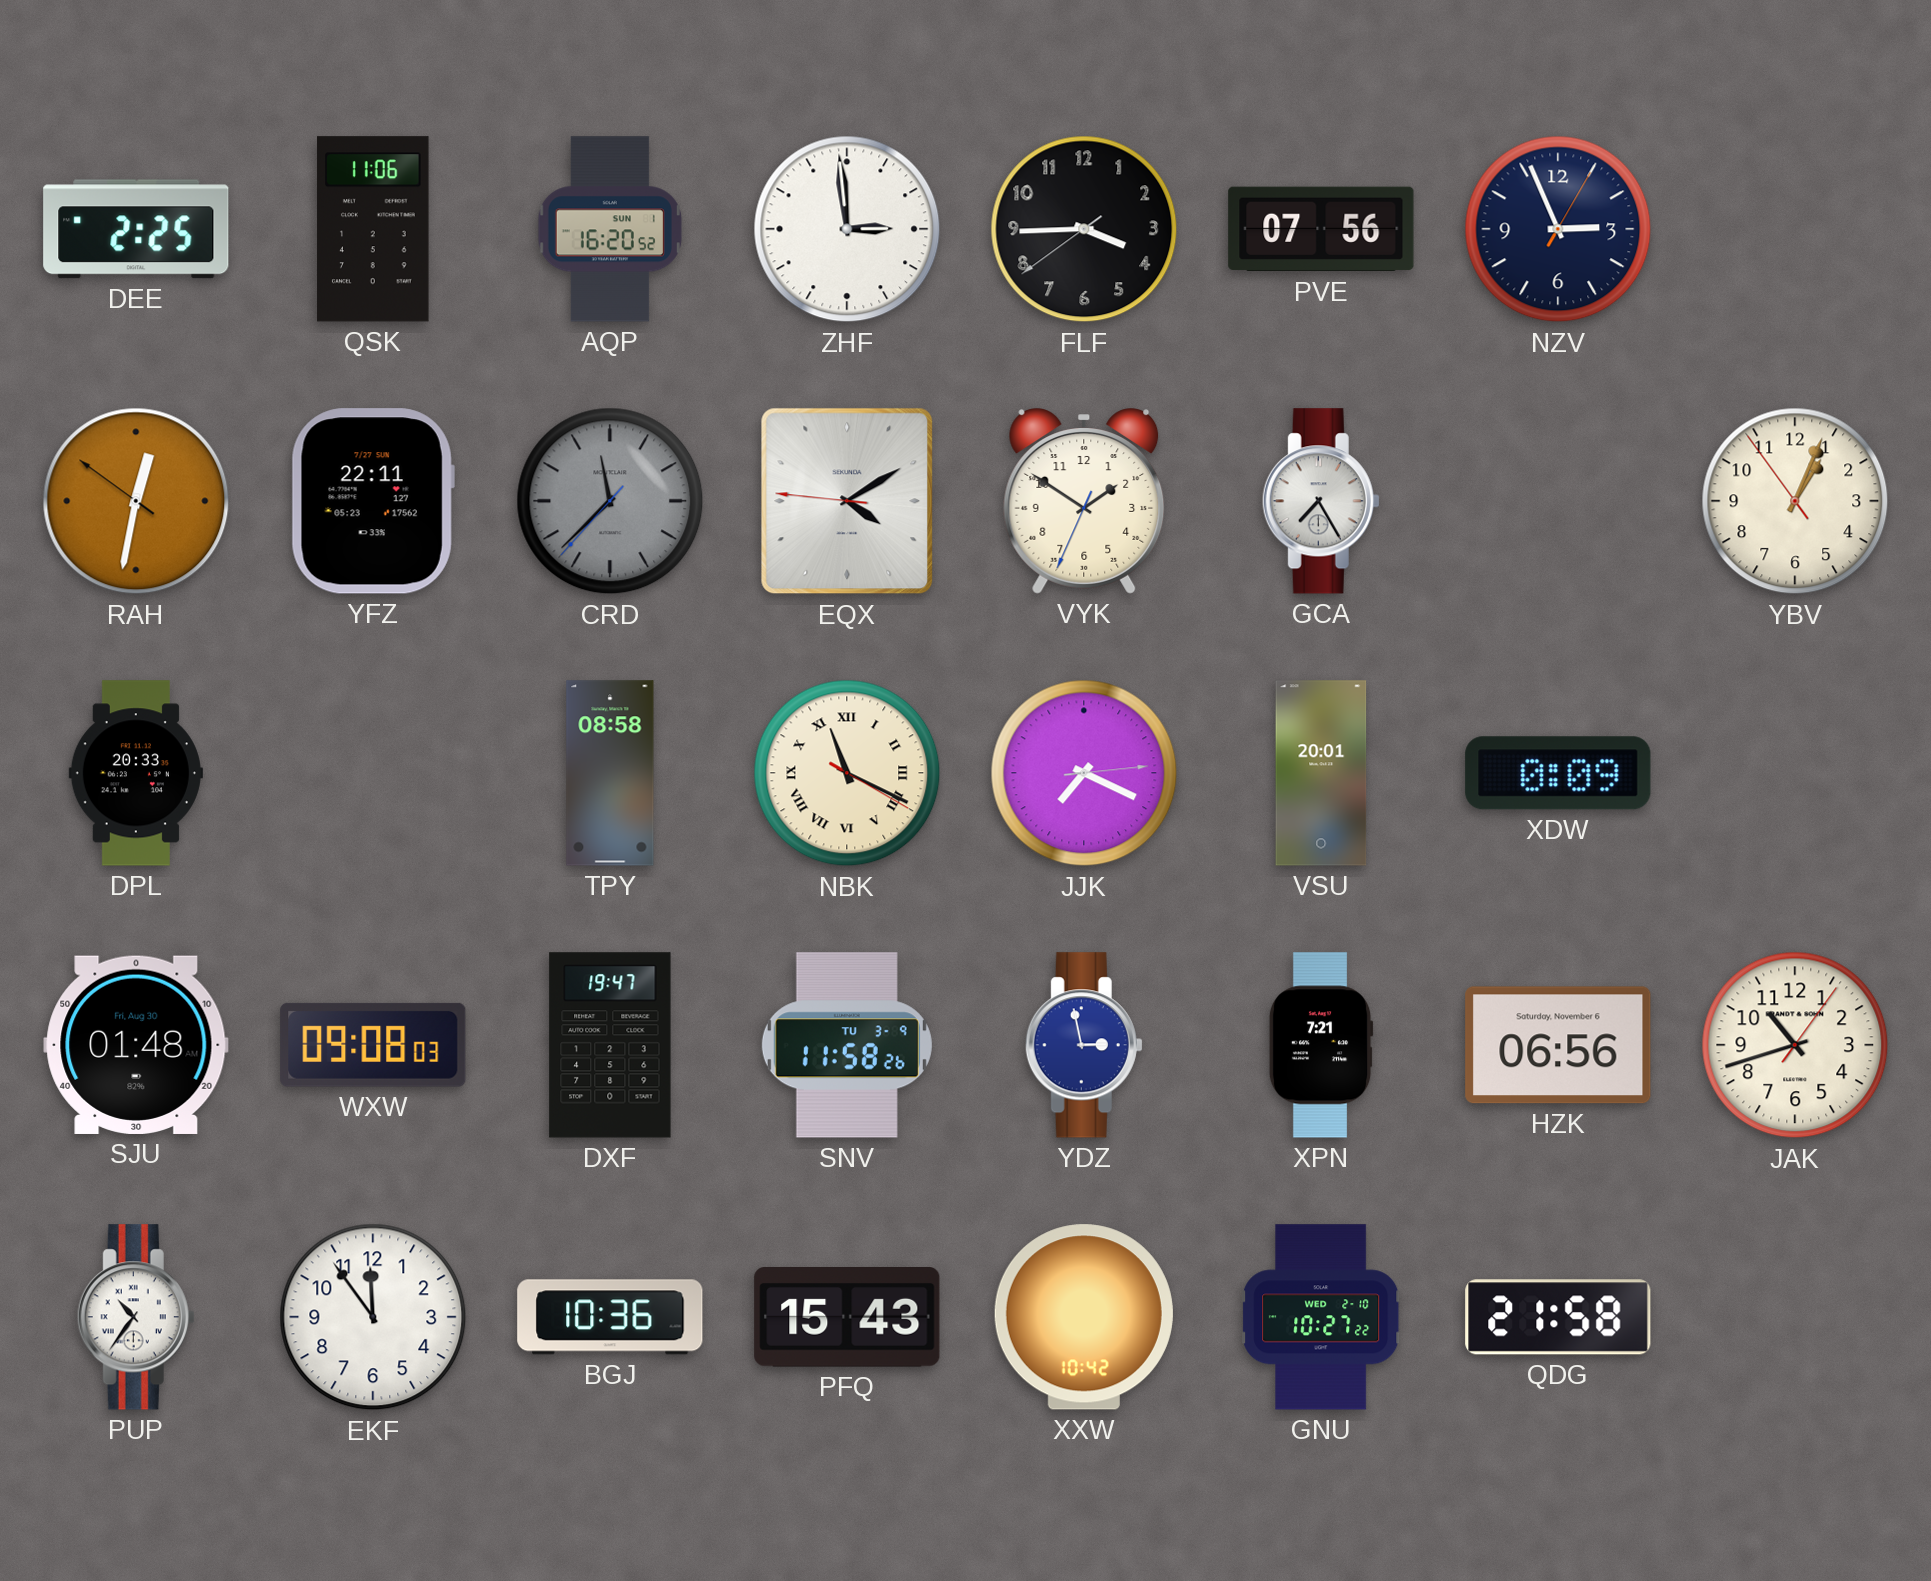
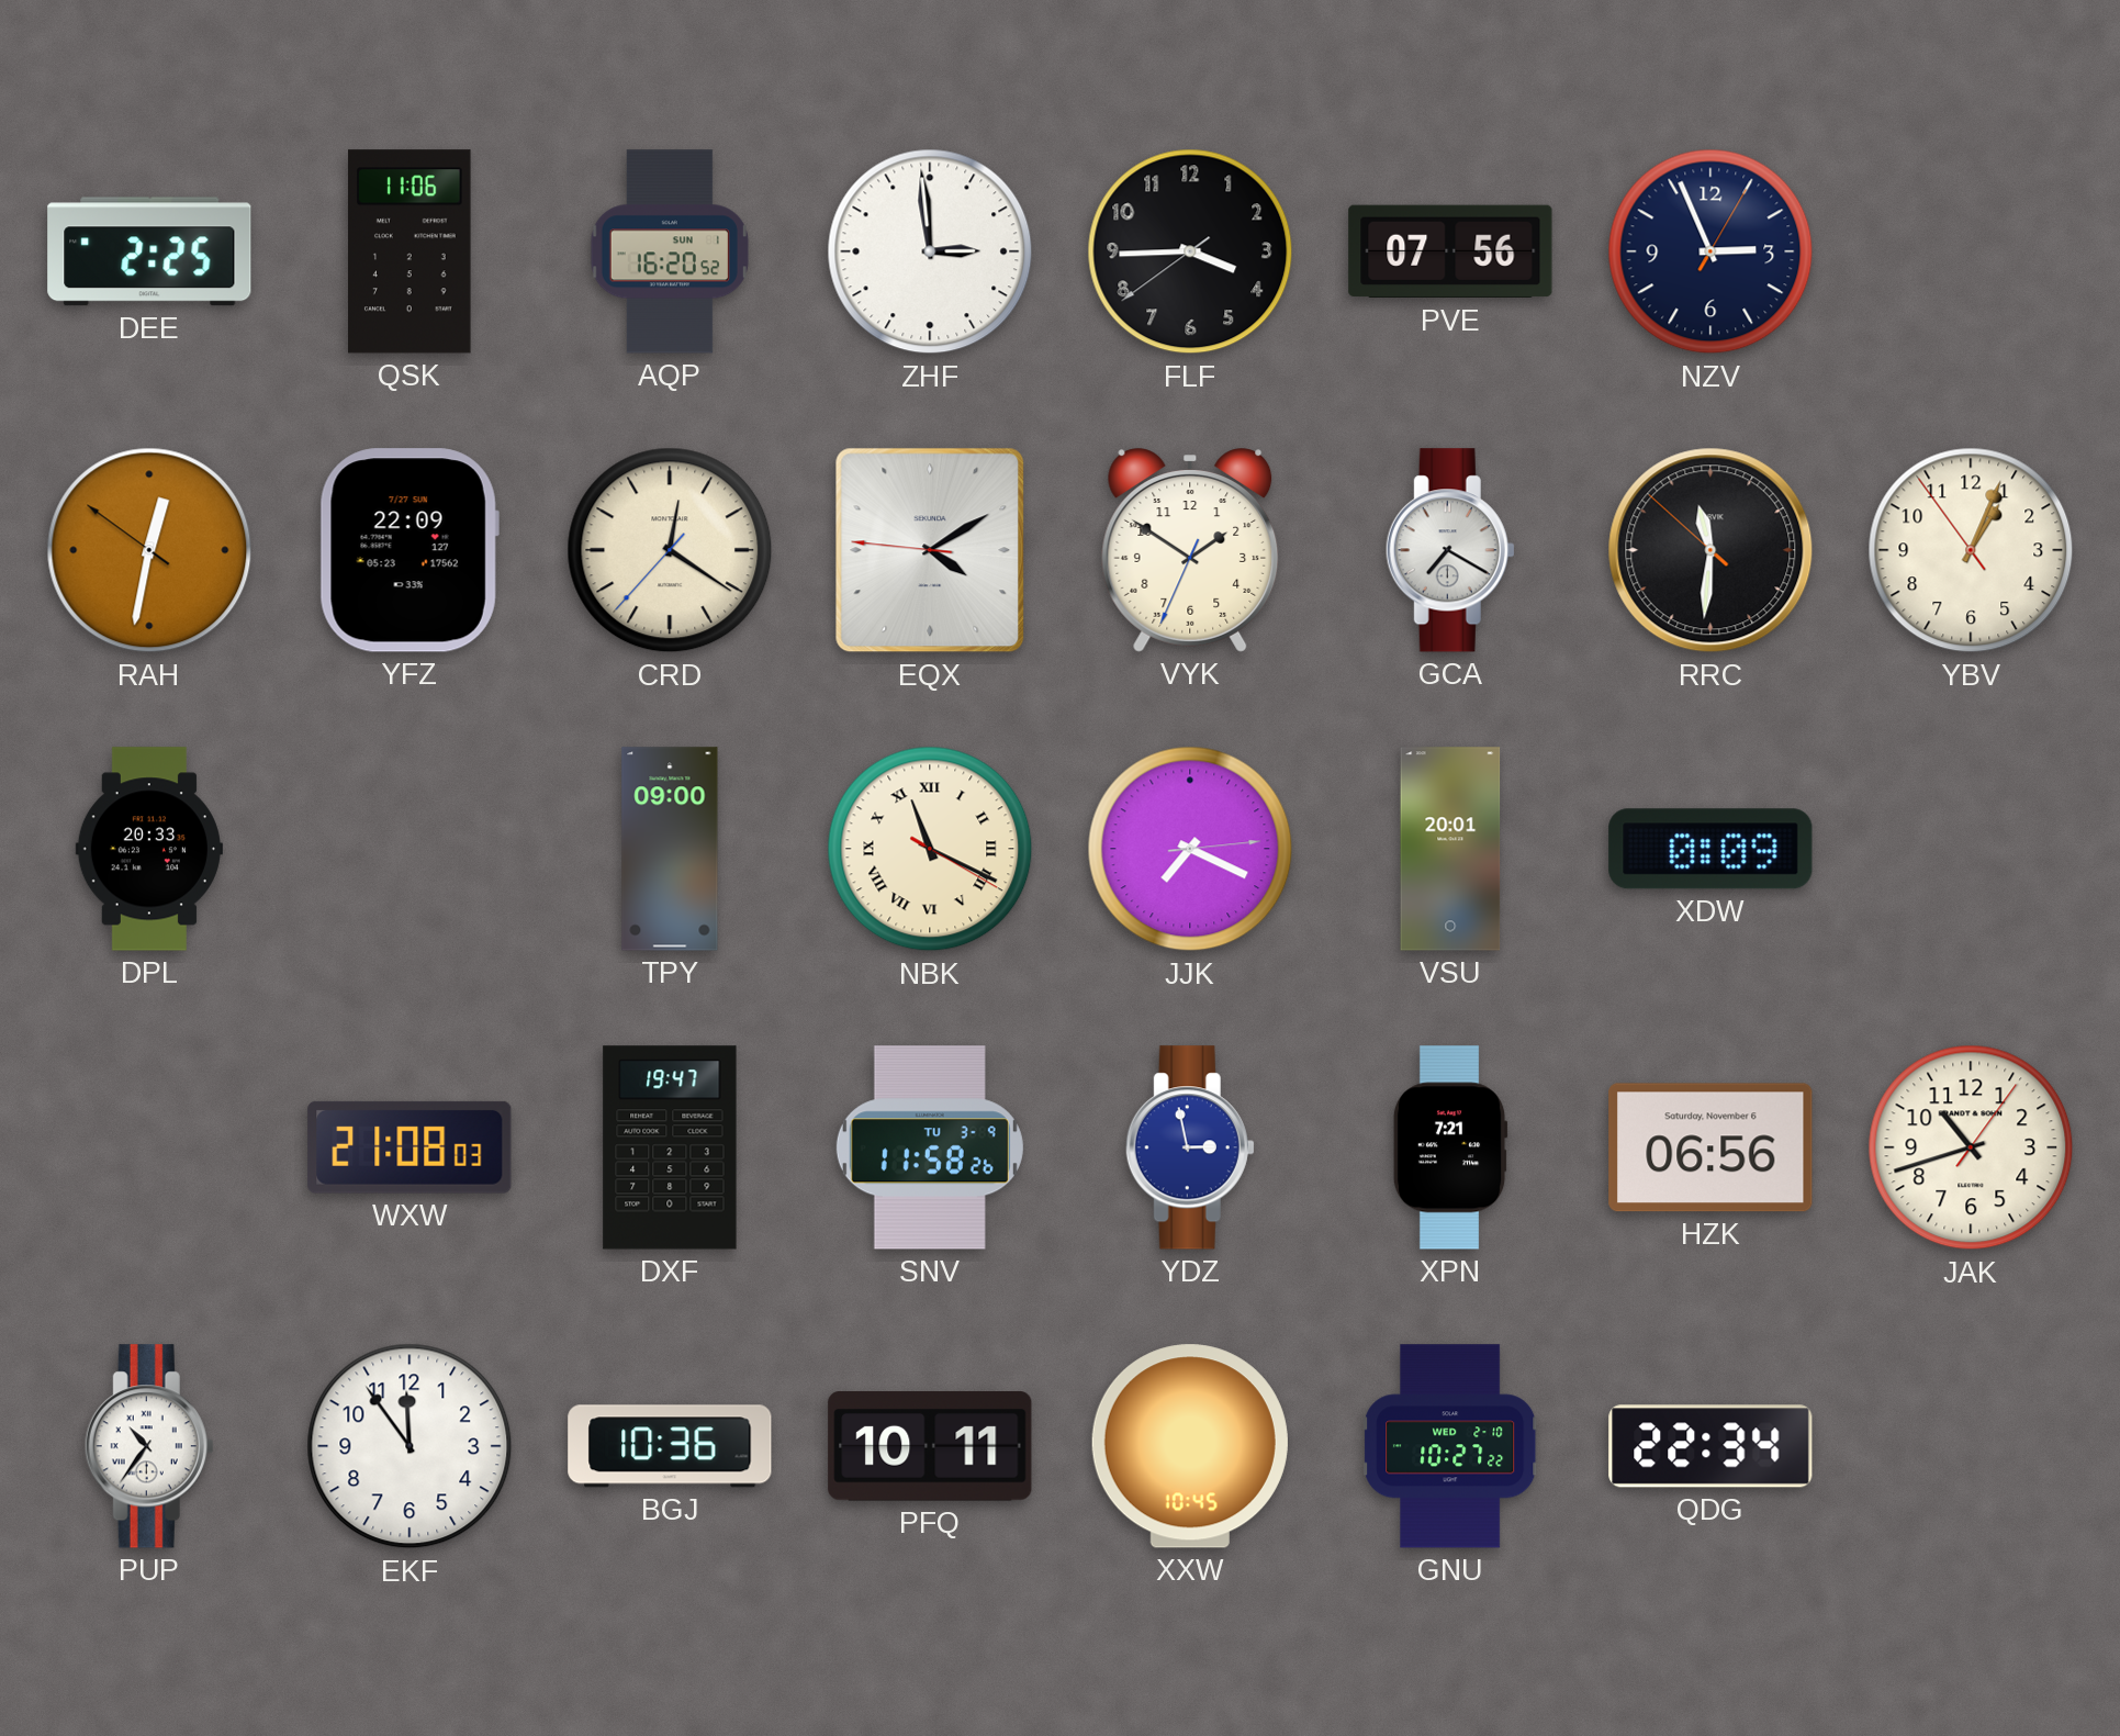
YFZ: 22:11 -> 22:09
CRD: 11:37 -> 12:20
CRD dial: grey -> cream
GCA: 7:25 -> 7:20
RRC: none -> 11:30
TPY: 08:58 -> 09:00
SJU: 01:48 -> none
WXW: 09:08 -> 21:08
PFQ: 15:43 -> 10:11
XXW: 10:42 -> 10:45
QDG: 21:58 -> 22:34
